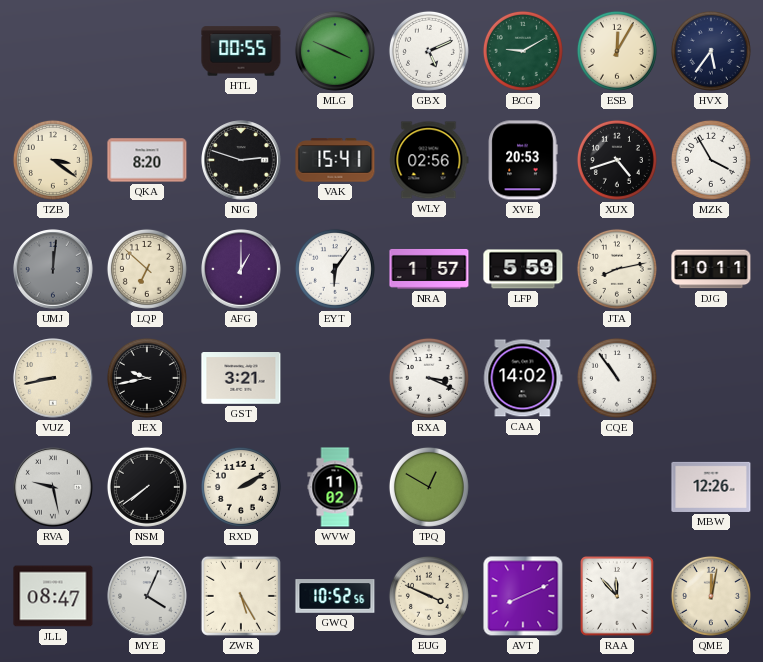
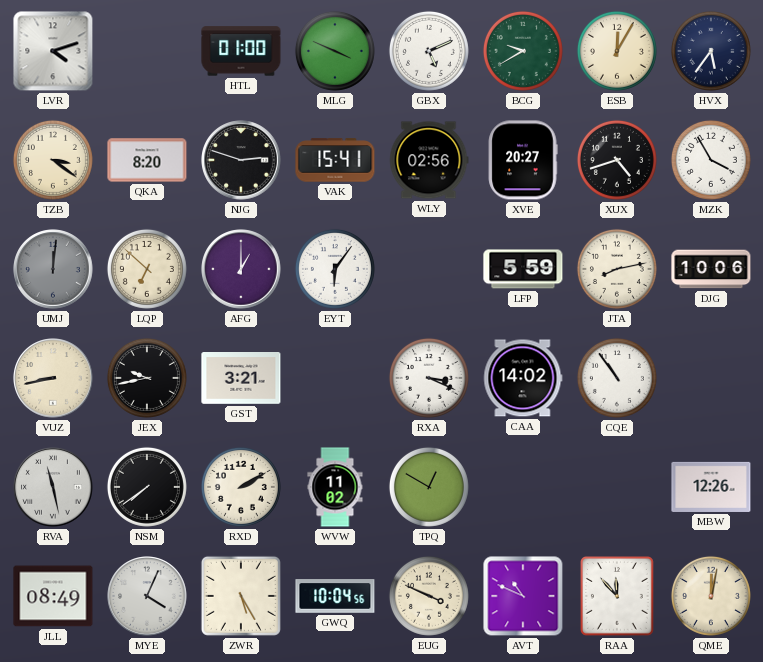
LVR: none -> 4:12
HTL: 00:55 -> 01:00
BCG: 9:10 -> 9:40
XVE: 20:53 -> 20:27
NRA: 1:57 -> none
DJG: 10:11 -> 10:06
RVA: 9:28 -> 11:28
JLL: 08:47 -> 08:49
GWQ: 10:52 -> 10:04
AVT: 8:11 -> 10:49
